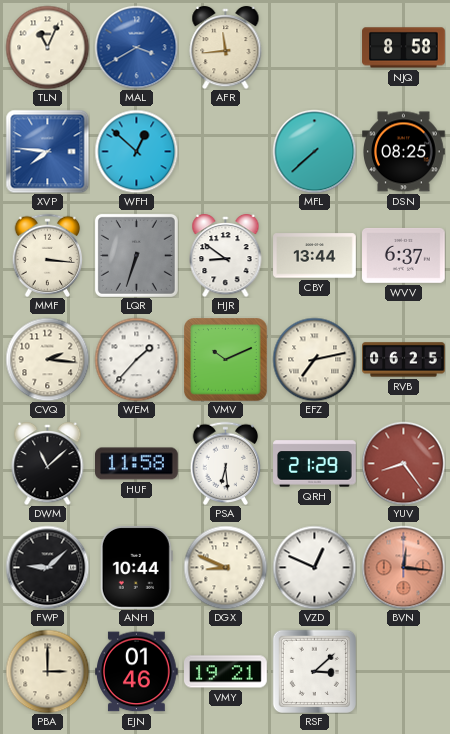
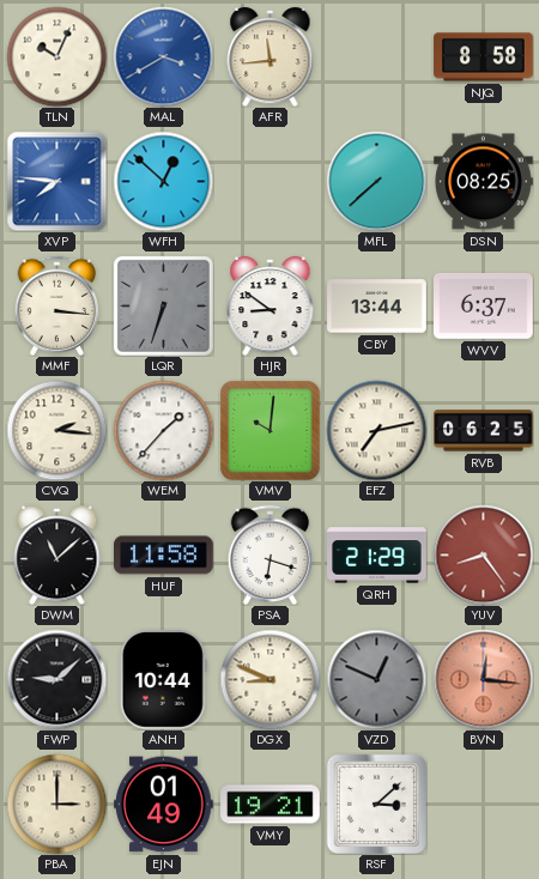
TLN: 11:04 -> 10:04
VMV: 10:11 -> 10:01
PSA: 6:29 -> 6:18
VZD dial: white -> grey
EJN: 01:46 -> 01:49
